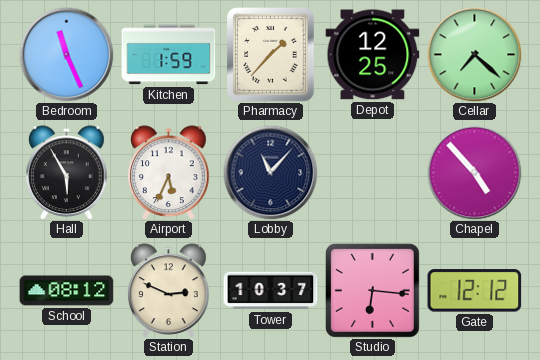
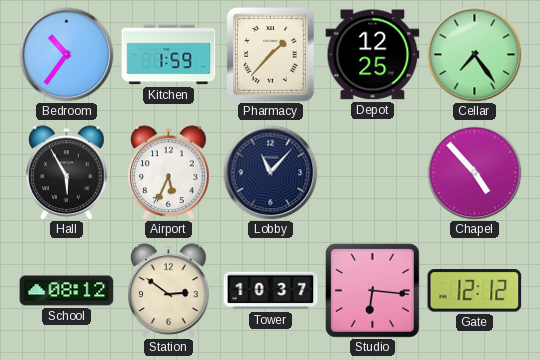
Bedroom: 11:26 -> 10:36
Cellar: 7:22 -> 7:24
Station: 2:49 -> 2:51
